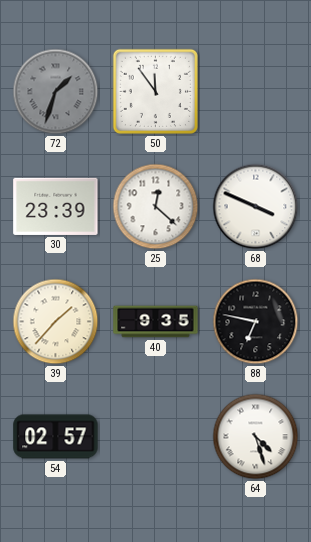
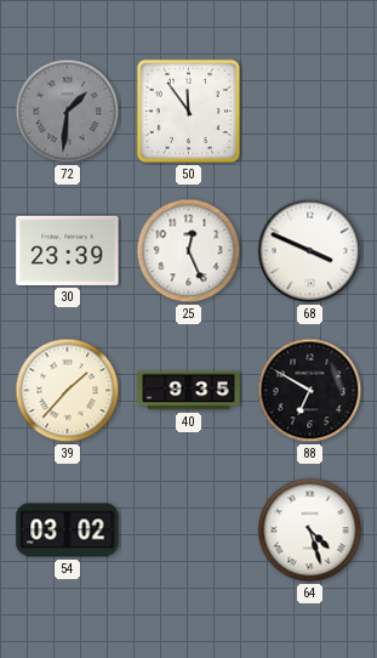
72: 1:33 -> 1:31
25: 12:22 -> 12:26
88: 6:47 -> 6:50
54: 02:57 -> 03:02
